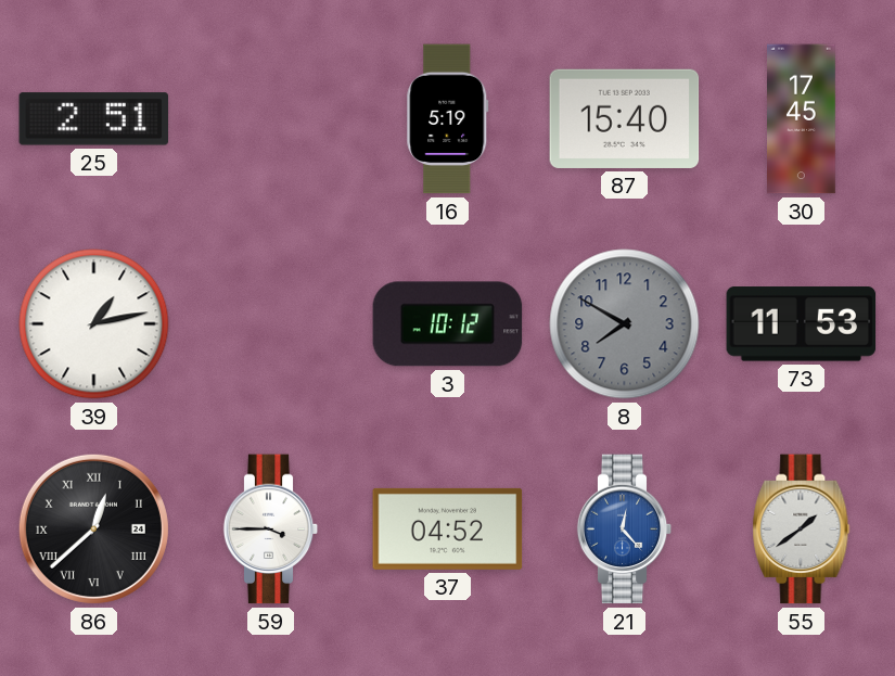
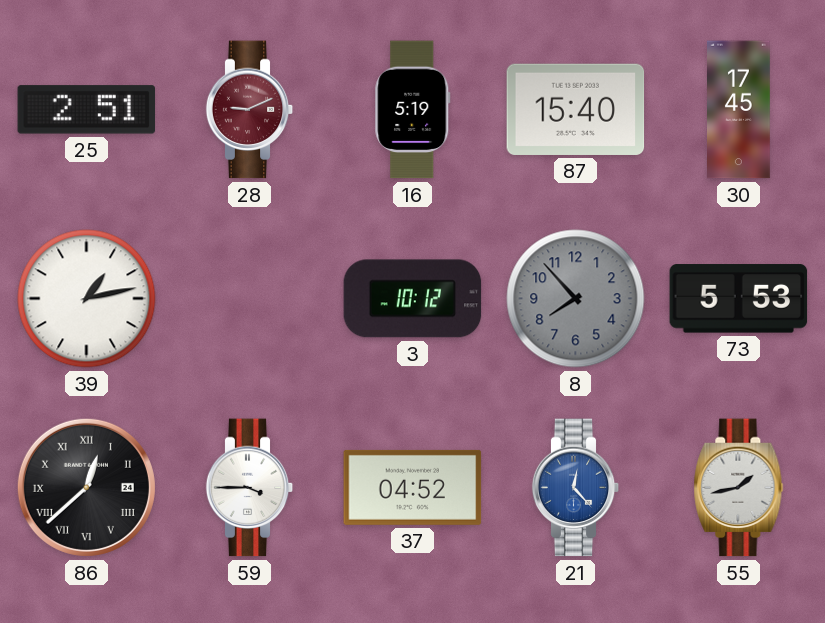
28: none -> 9:11
8: 7:50 -> 7:53
73: 11:53 -> 5:53
55: 1:39 -> 1:43
